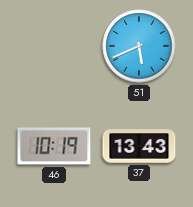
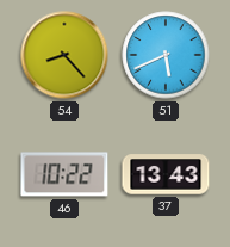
54: none -> 8:23
46: 10:19 -> 10:22
